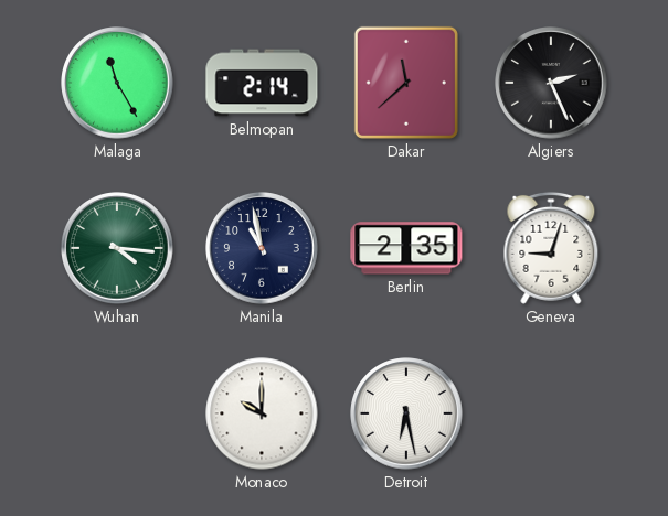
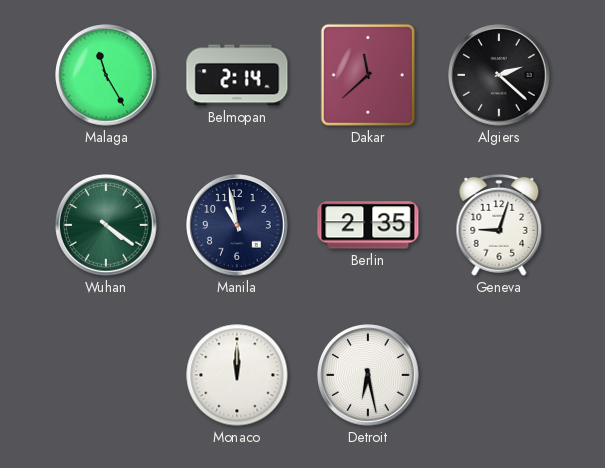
Algiers: 2:26 -> 2:22
Wuhan: 4:16 -> 4:21
Monaco: 10:00 -> 12:00
